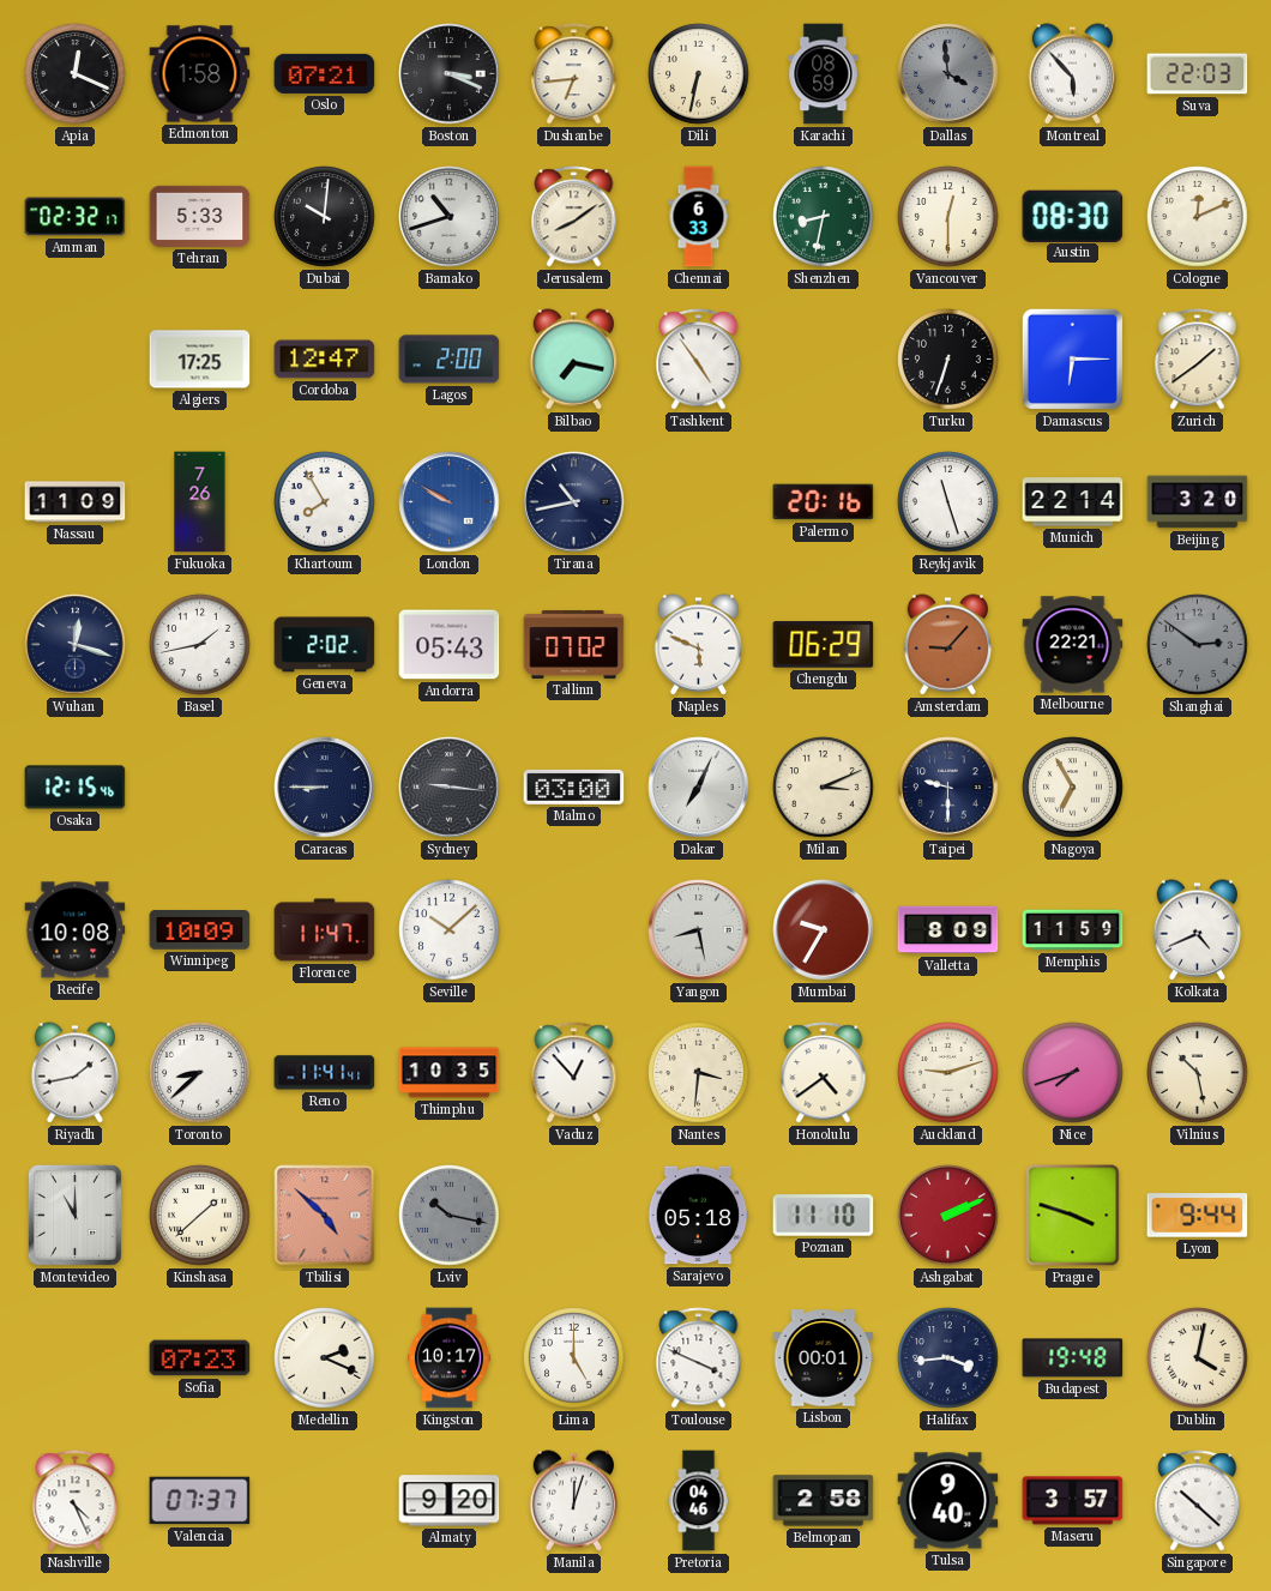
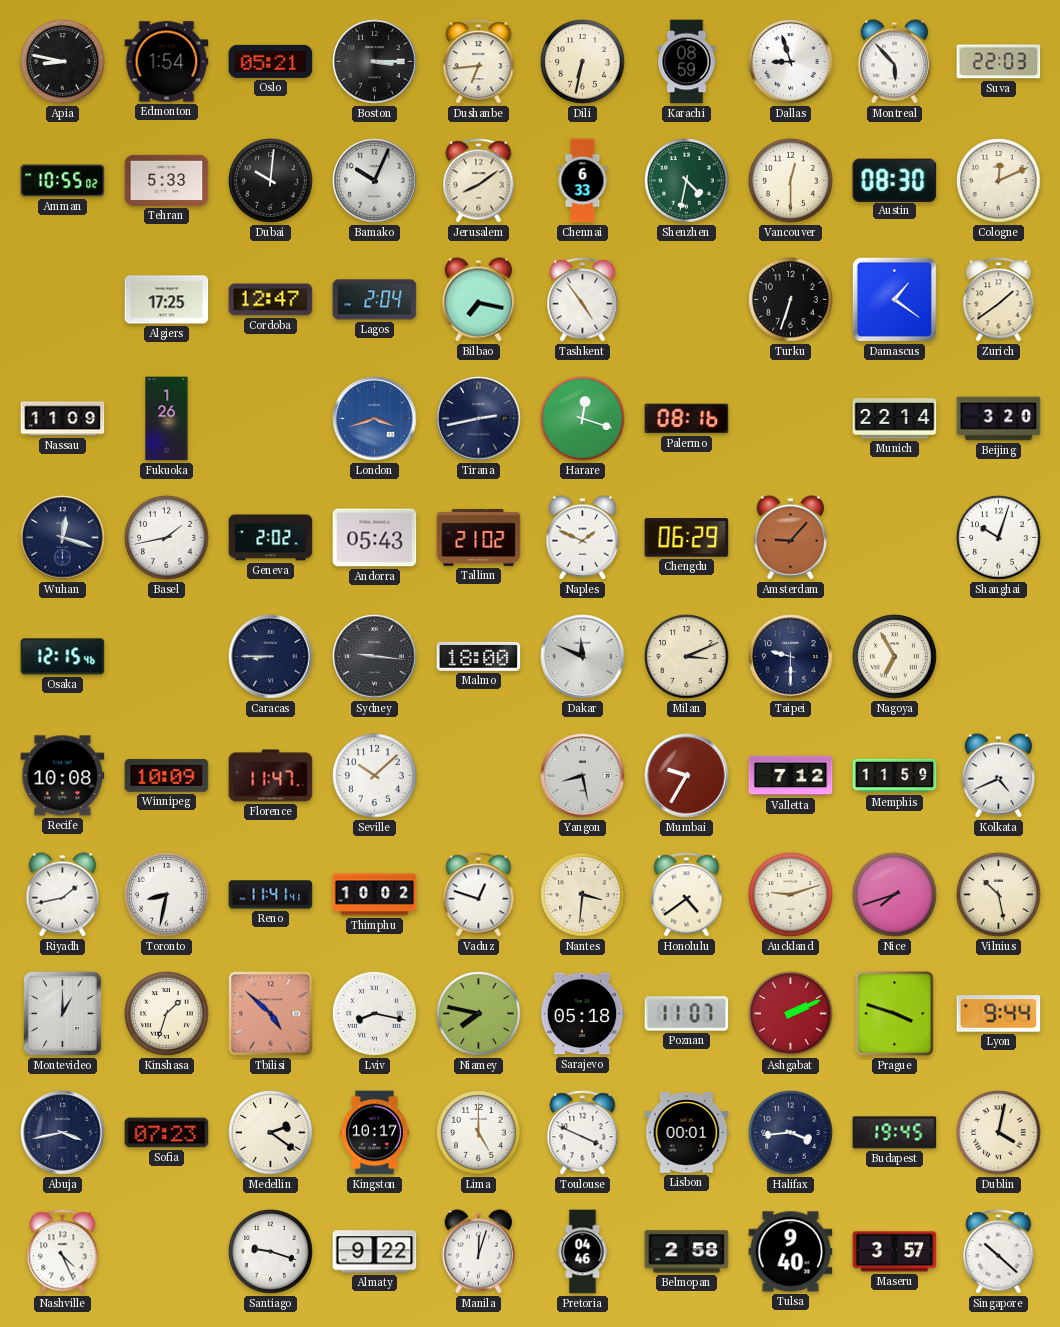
Apia: 12:19 -> 8:47
Edmonton: 1:58 -> 1:54
Oslo: 07:21 -> 05:21
Boston: 3:19 -> 3:15
Dallas: 3:59 -> 8:57
Dallas dial: grey -> white
Amman: 02:32 -> 10:55
Bamako: 10:42 -> 10:04
Shenzhen: 8:32 -> 4:32
Lagos: 2:00 -> 2:04
Damascus: 6:15 -> 1:21
Fukuoka: 7:26 -> 1:26
Khartoum: 7:55 -> none
London: 9:50 -> 3:42
Tirana: 10:43 -> 2:43
Harare: none -> 12:18
Palermo: 20:16 -> 08:16
Reykjavik: 11:27 -> none
Tallinn: 07:02 -> 21:02
Naples: 5:49 -> 1:49
Melbourne: 22:21 -> none
Shanghai: 2:51 -> 10:03
Shanghai dial: grey -> white
Malmo: 03:00 -> 18:00
Dakar: 7:04 -> 11:49
Valletta: 8:09 -> 7:12
Toronto: 8:38 -> 8:32
Thimphu: 10:35 -> 10:02
Vaduz: 12:53 -> 12:48
Montevideo: 11:00 -> 1:00
Kinshasa: 1:38 -> 1:33
Lviv: 10:17 -> 8:17
Lviv dial: grey -> white
Niamey: none -> 7:47
Poznan: 11:10 -> 11:07
Abuja: none -> 3:43
Medellin: 2:19 -> 2:21
Budapest: 19:48 -> 19:45
Valencia: 07:37 -> none
Santiago: none -> 9:18
Almaty: 9:20 -> 9:22
